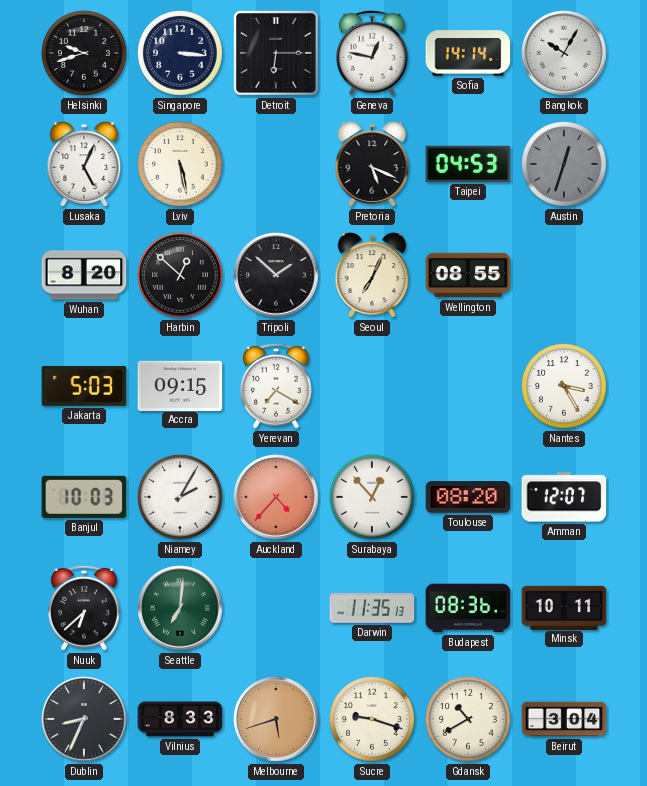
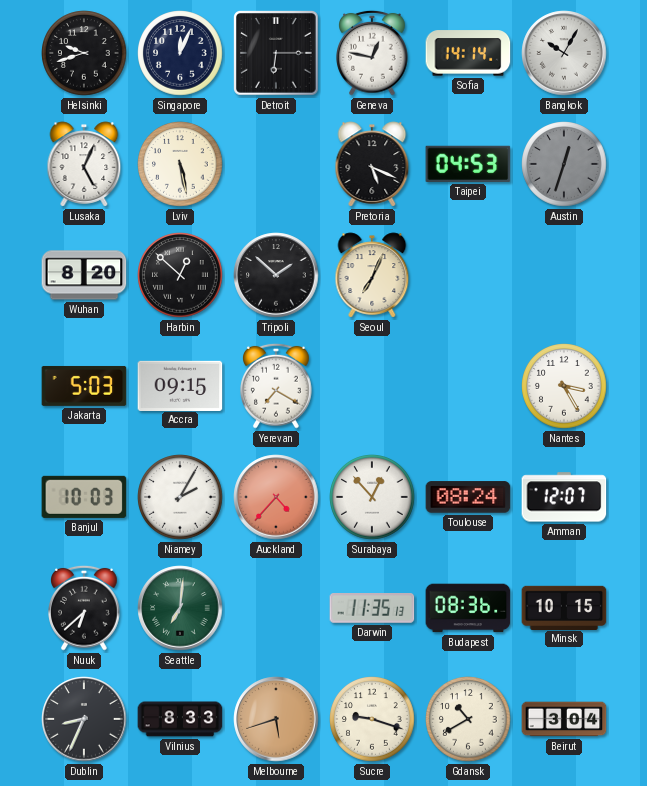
Singapore: 3:16 -> 12:04
Wellington: 08:55 -> none
Toulouse: 08:20 -> 08:24
Minsk: 10:11 -> 10:15
